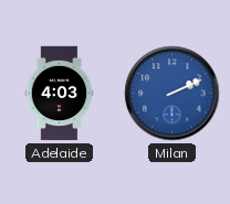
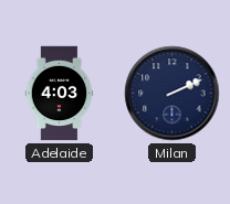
Milan dial: blue -> navy
